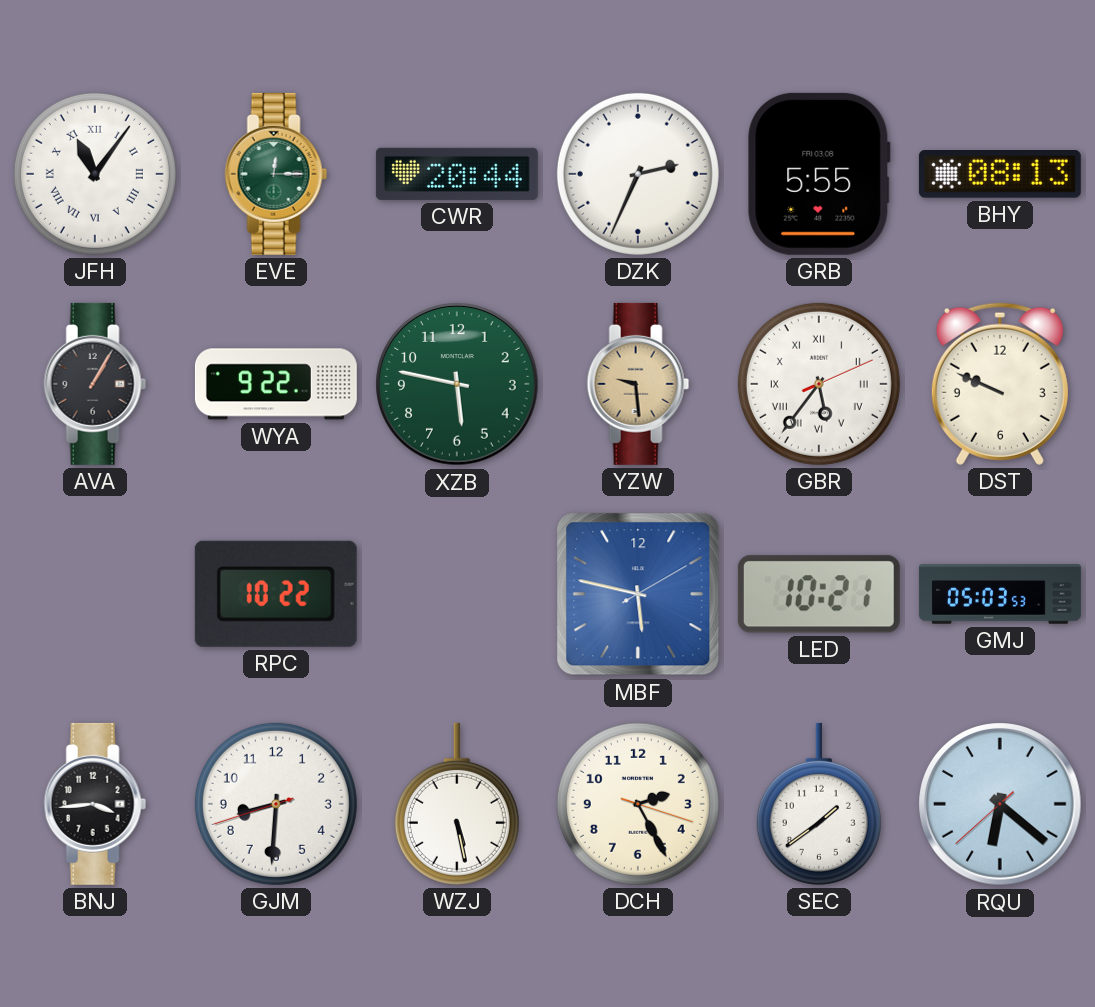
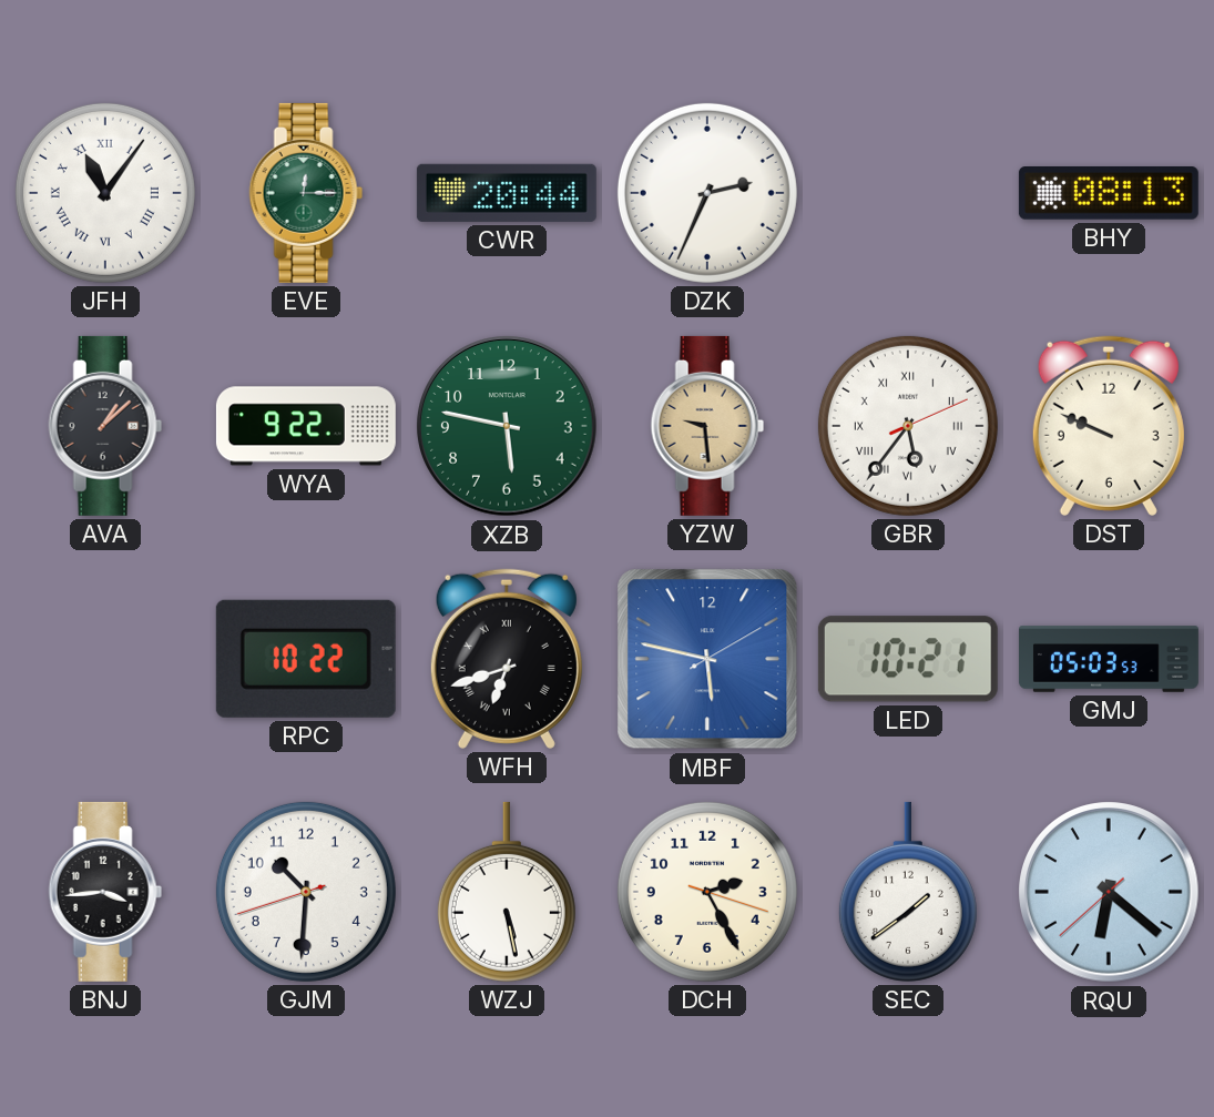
GRB: 5:55 -> none
AVA: 1:05 -> 1:08
WFH: none -> 6:42
GJM: 8:30 -> 10:30
